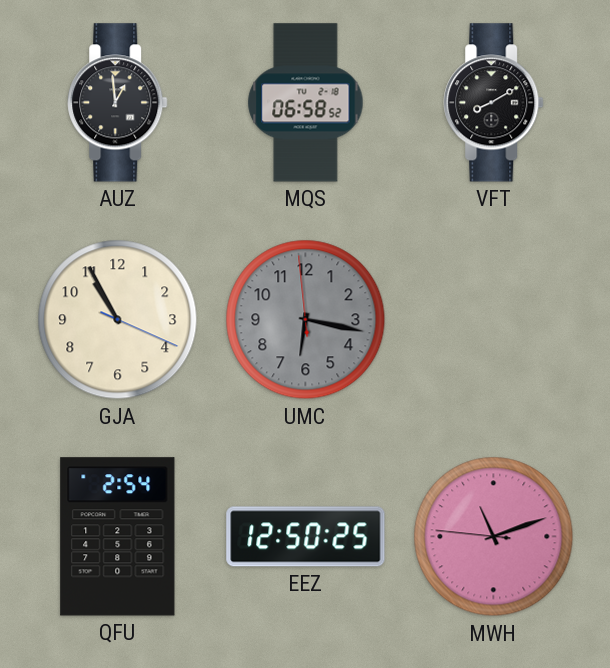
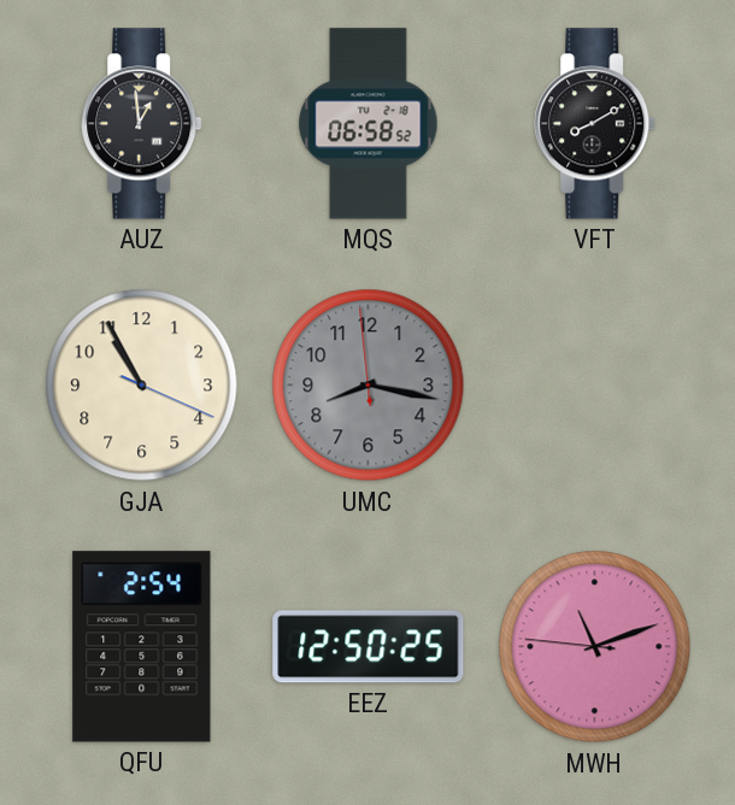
UMC: 6:16 -> 8:16
